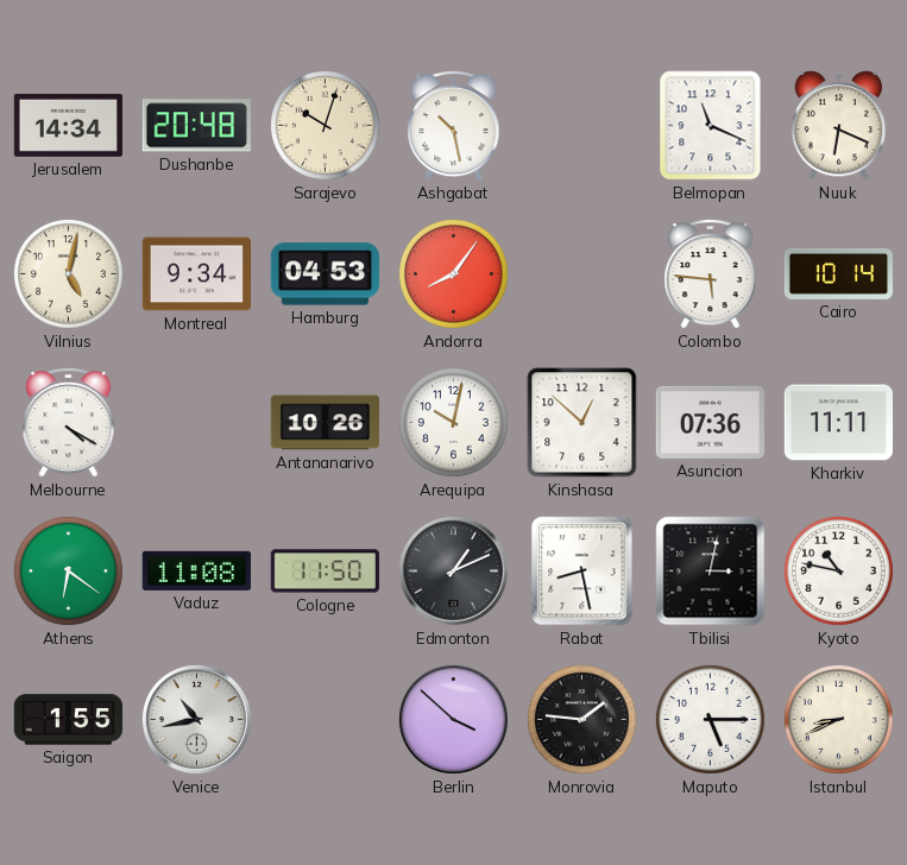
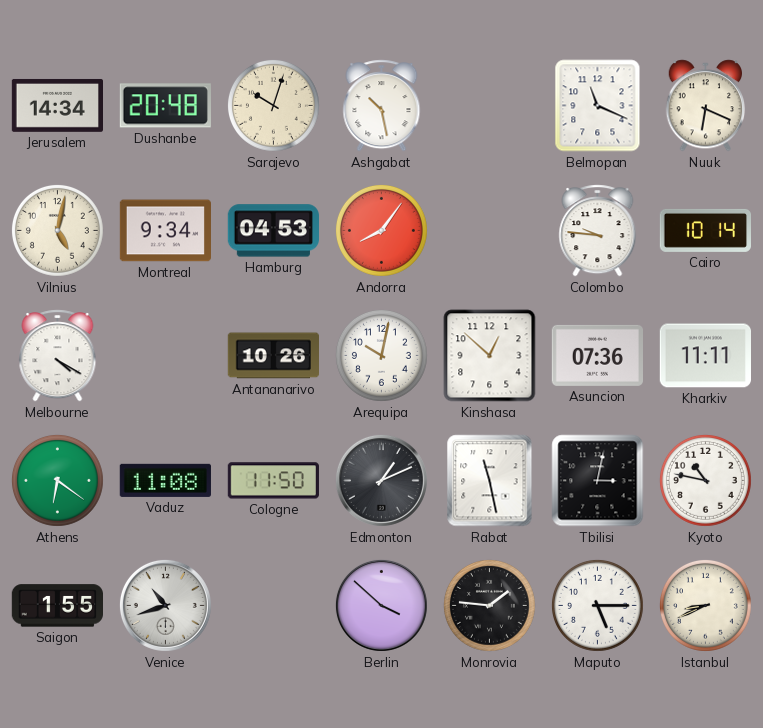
Colombo: 5:46 -> 9:46
Rabat: 8:28 -> 11:28
Venice: 10:43 -> 10:42
